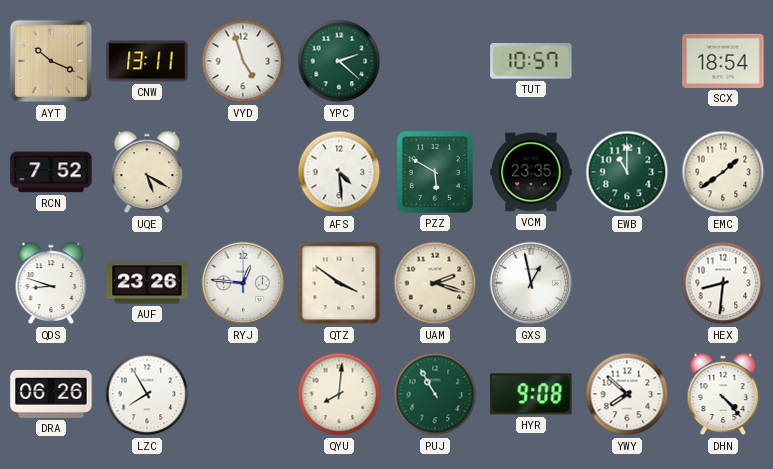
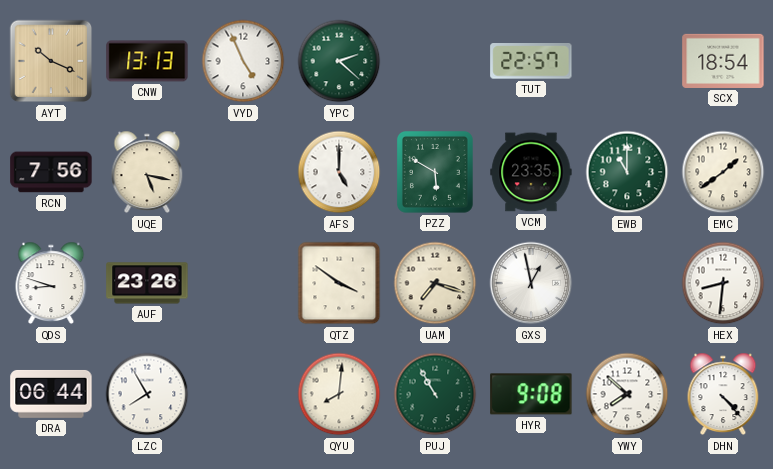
CNW: 13:11 -> 13:13
VYD: 4:57 -> 4:56
TUT: 10:57 -> 22:57
RCN: 7:52 -> 7:56
UQE: 5:20 -> 5:17
AFS: 4:29 -> 5:00
RYJ: 12:46 -> none
UAM: 2:18 -> 7:18
DRA: 06:26 -> 06:44
